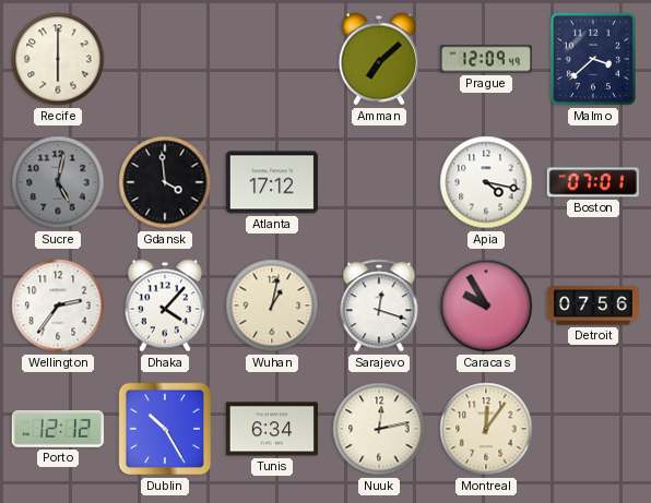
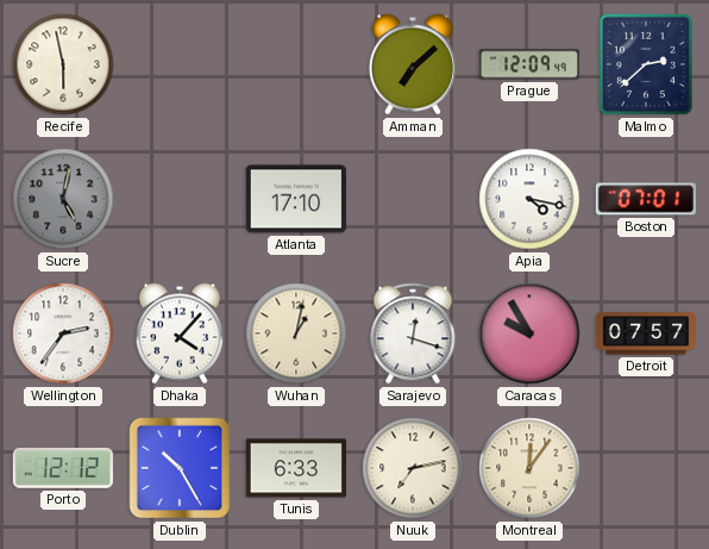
Recife: 6:00 -> 5:58
Malmo: 3:38 -> 2:38
Gdansk: 3:59 -> none
Atlanta: 17:12 -> 17:10
Detroit: 07:56 -> 07:57
Tunis: 6:34 -> 6:33
Nuuk: 12:13 -> 7:13
